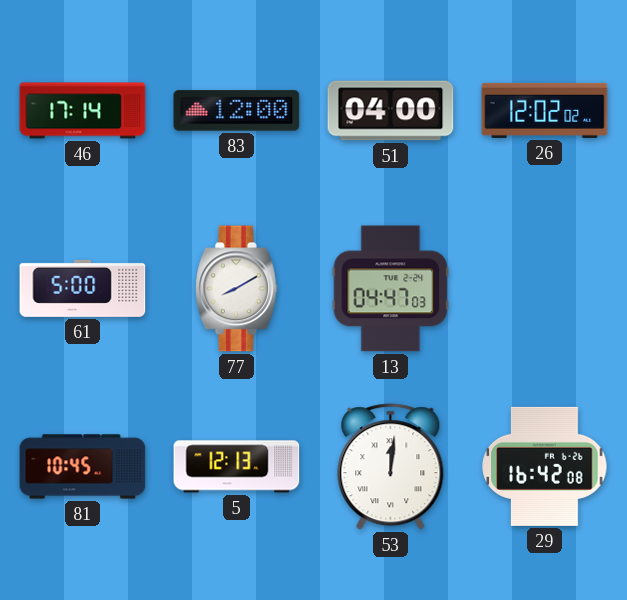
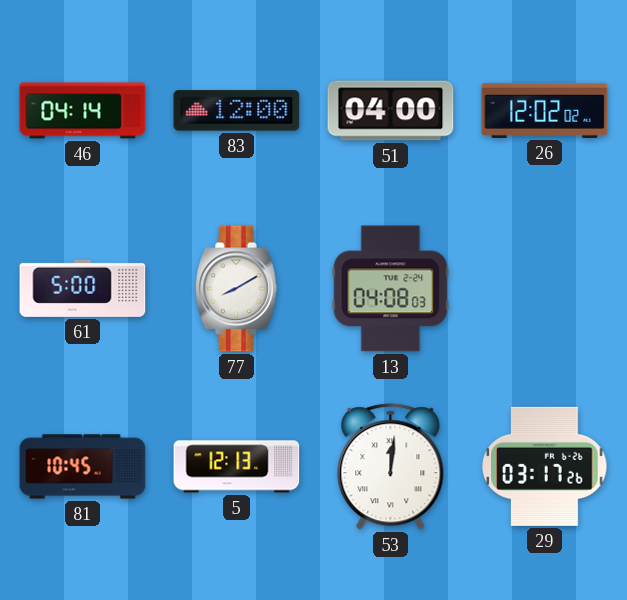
46: 17:14 -> 04:14
13: 04:47 -> 04:08
29: 16:42 -> 03:17
